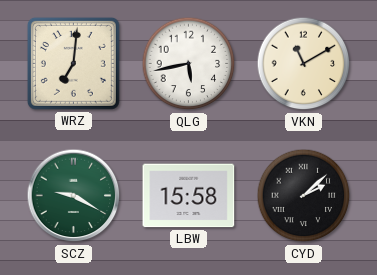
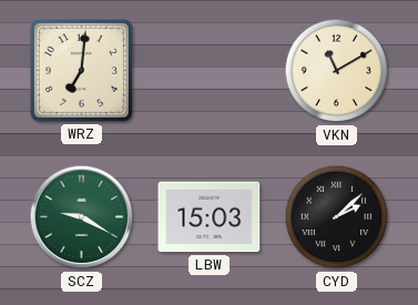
QLG: 5:43 -> none
LBW: 15:58 -> 15:03
